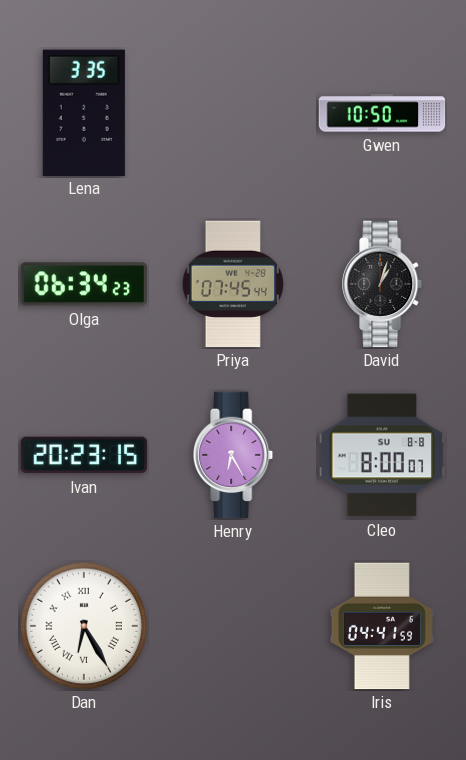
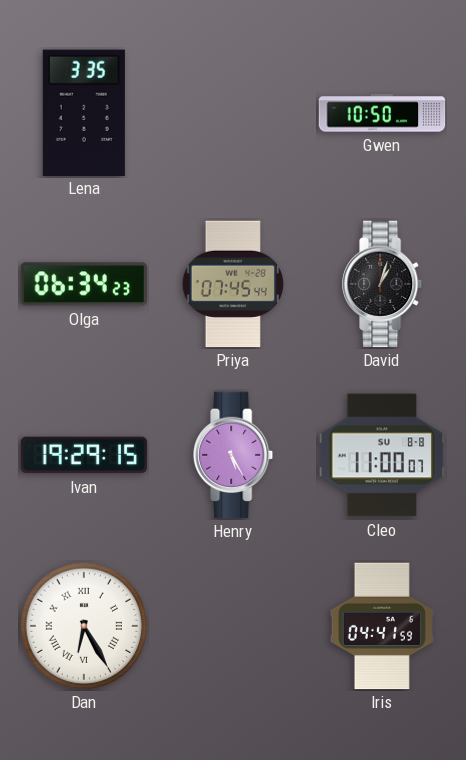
Ivan: 20:23 -> 19:29
Henry: 6:25 -> 5:25
Cleo: 8:00 -> 11:00
